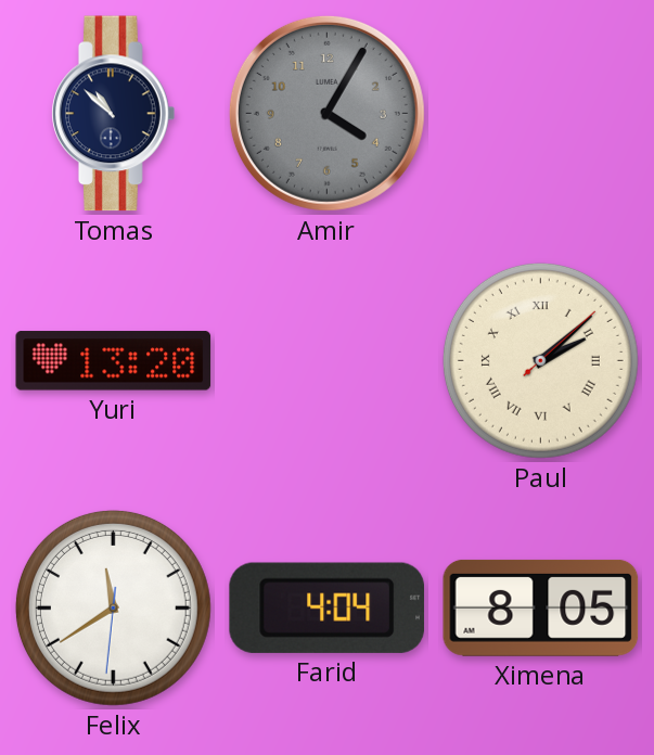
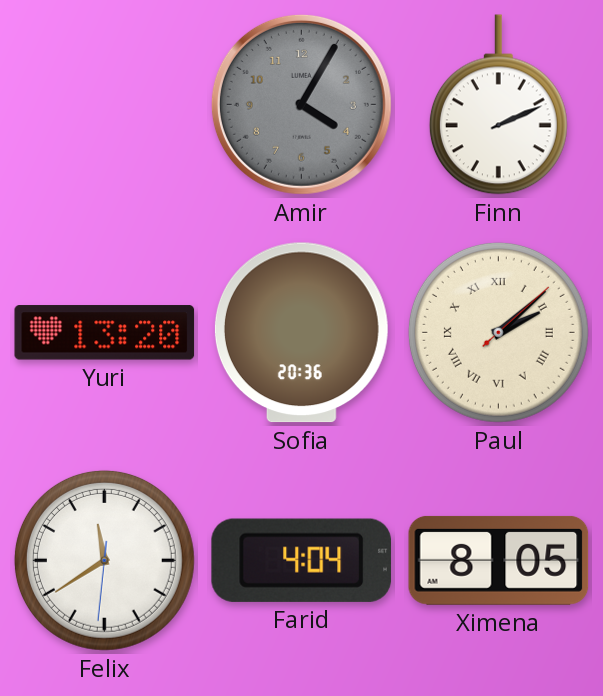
Tomas: 10:52 -> none
Finn: none -> 2:11
Sofia: none -> 20:36
